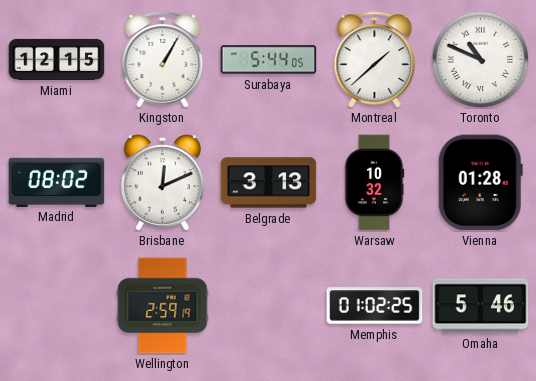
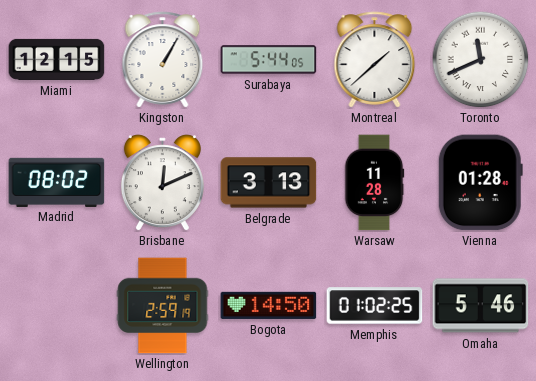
Toronto: 10:49 -> 11:41
Warsaw: 10:32 -> 11:28
Bogota: none -> 14:50
